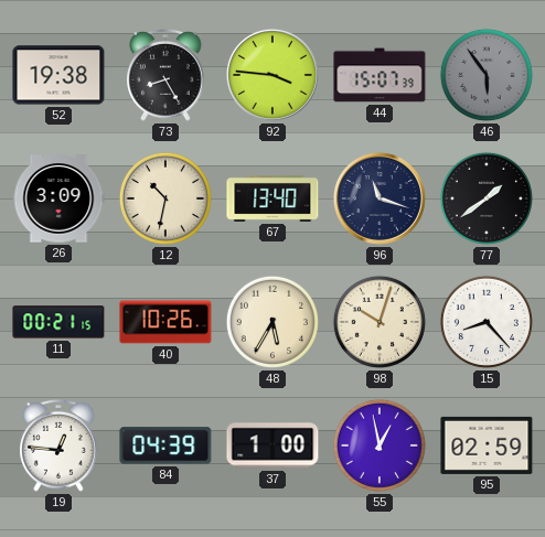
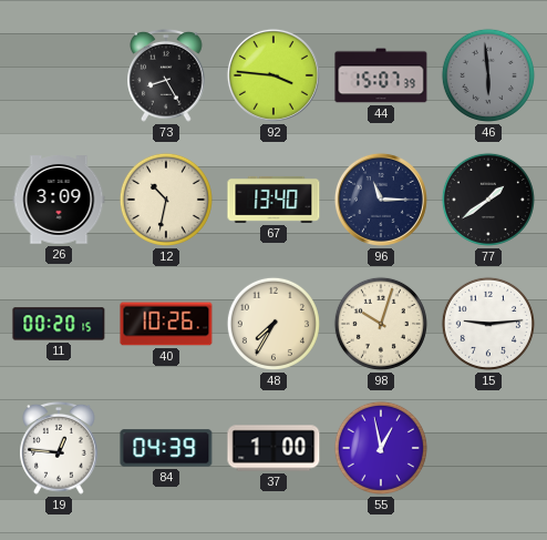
52: 19:38 -> none
46: 5:54 -> 5:59
96: 11:18 -> 11:15
11: 00:21 -> 00:20
48: 5:35 -> 7:35
15: 8:23 -> 9:14
95: 02:59 -> none
